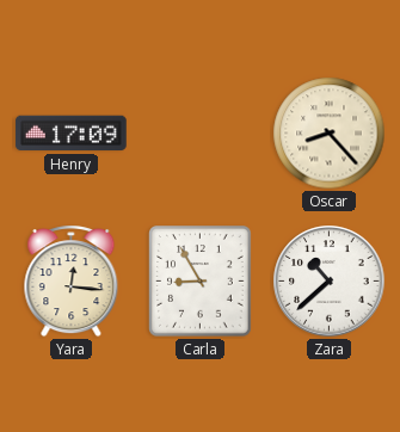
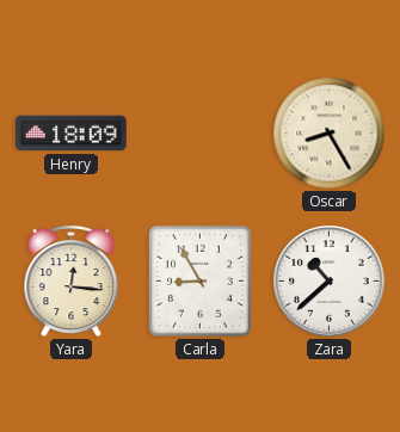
Henry: 17:09 -> 18:09
Oscar: 8:23 -> 8:25
